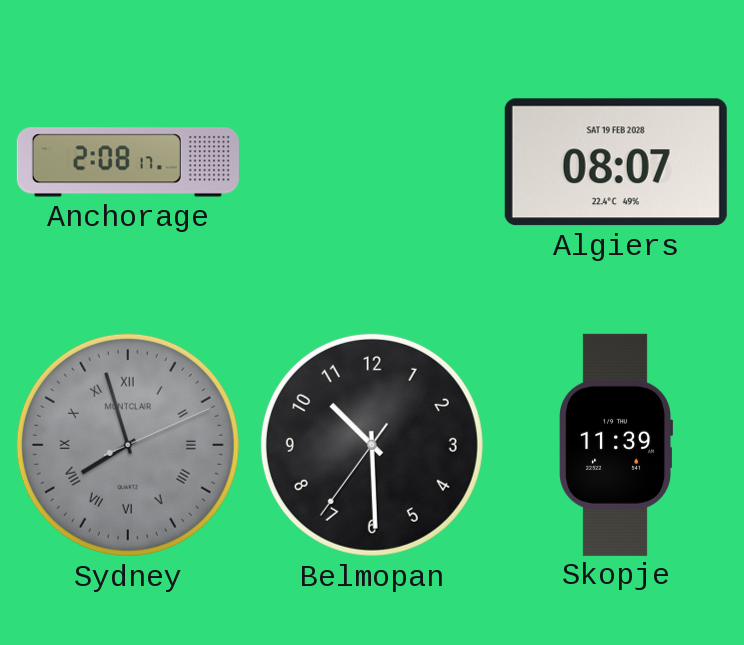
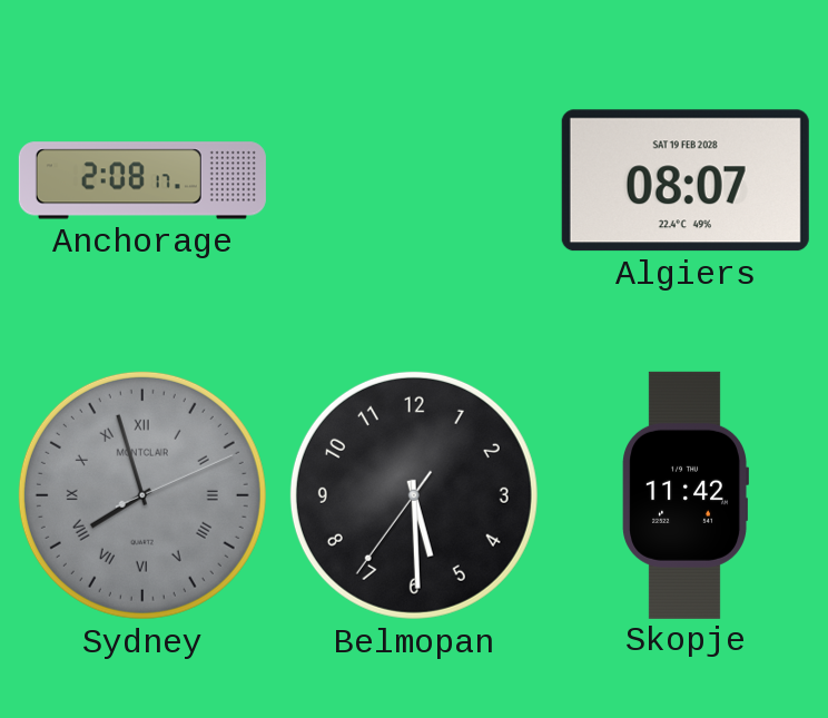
Belmopan: 10:29 -> 5:29
Skopje: 11:39 -> 11:42
